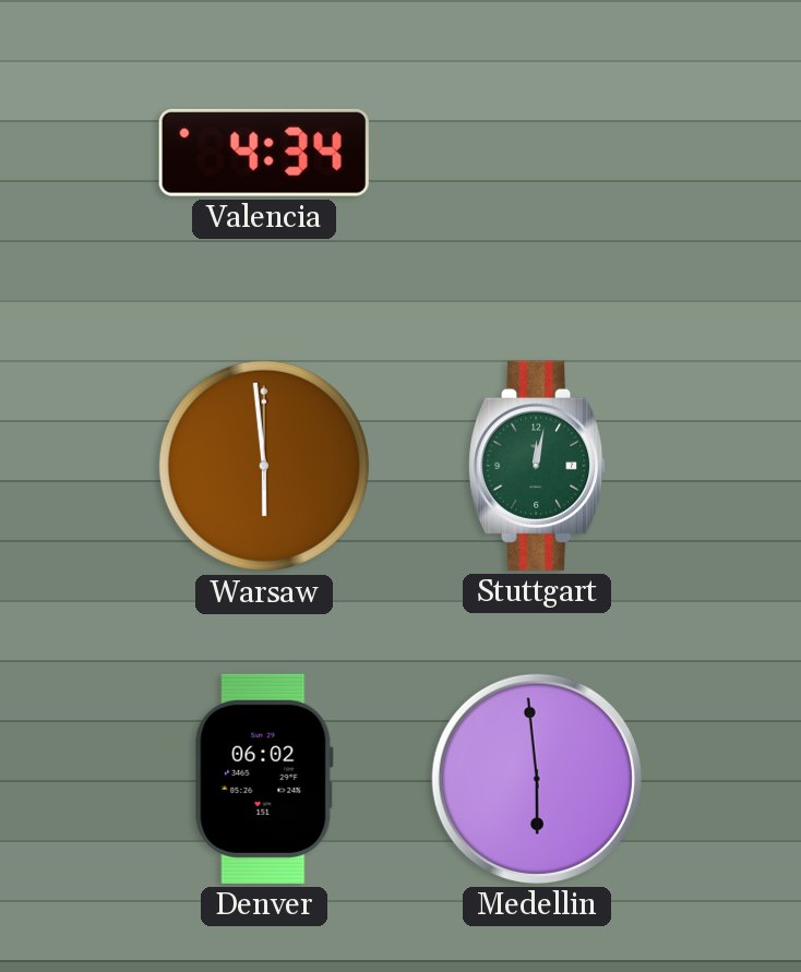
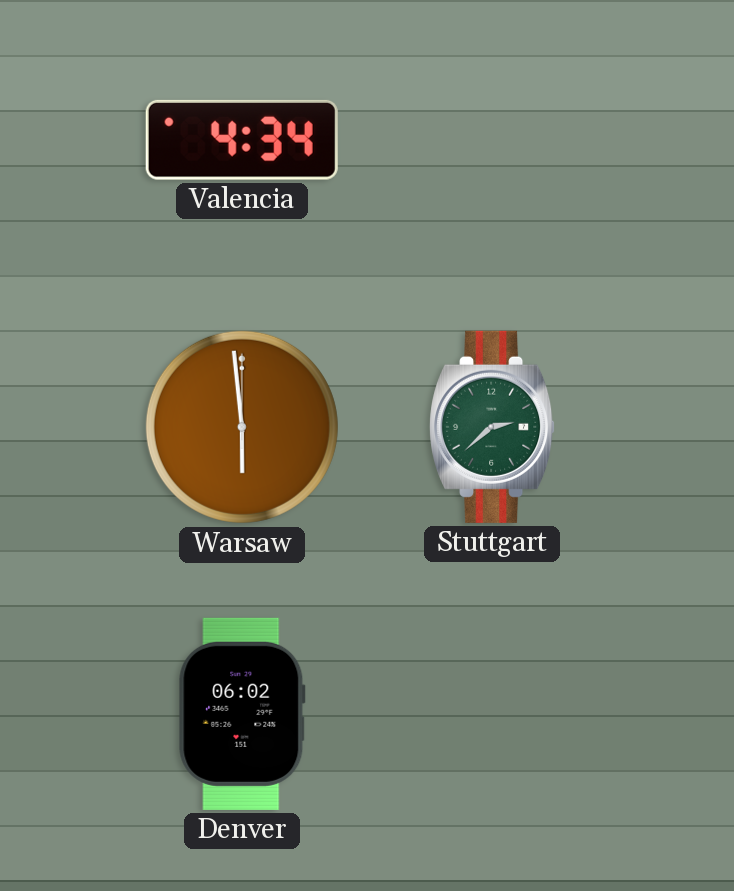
Stuttgart: 12:02 -> 2:38
Medellin: 5:59 -> none
